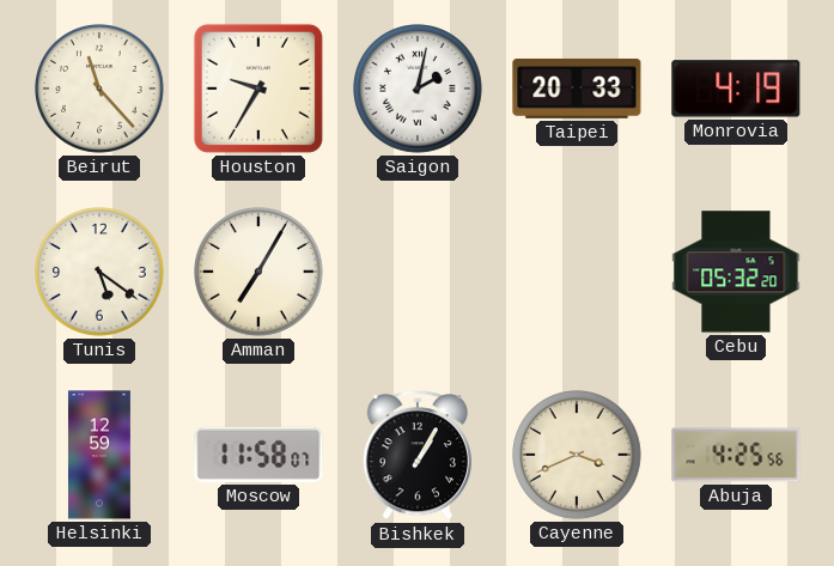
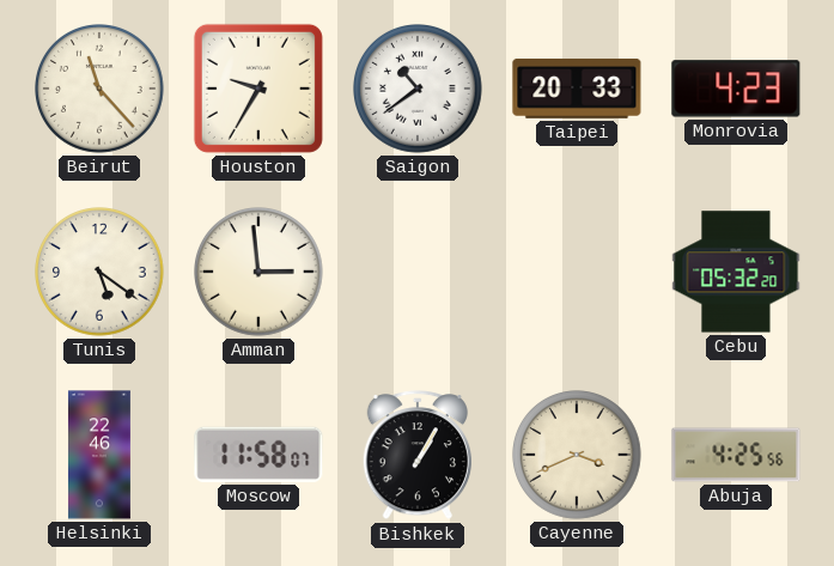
Saigon: 2:02 -> 10:39
Monrovia: 4:19 -> 4:23
Amman: 7:05 -> 2:59
Helsinki: 12:59 -> 22:46
